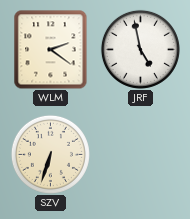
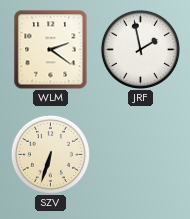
JRF: 4:58 -> 1:58
